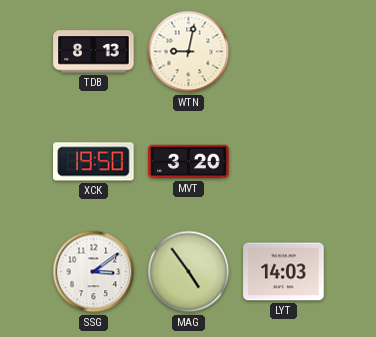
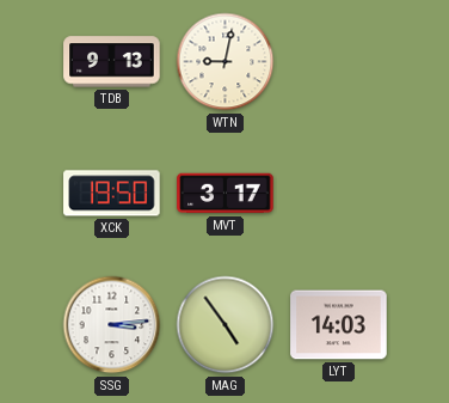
TDB: 8:13 -> 9:13
MVT: 3:20 -> 3:17
SSG: 3:09 -> 3:14
